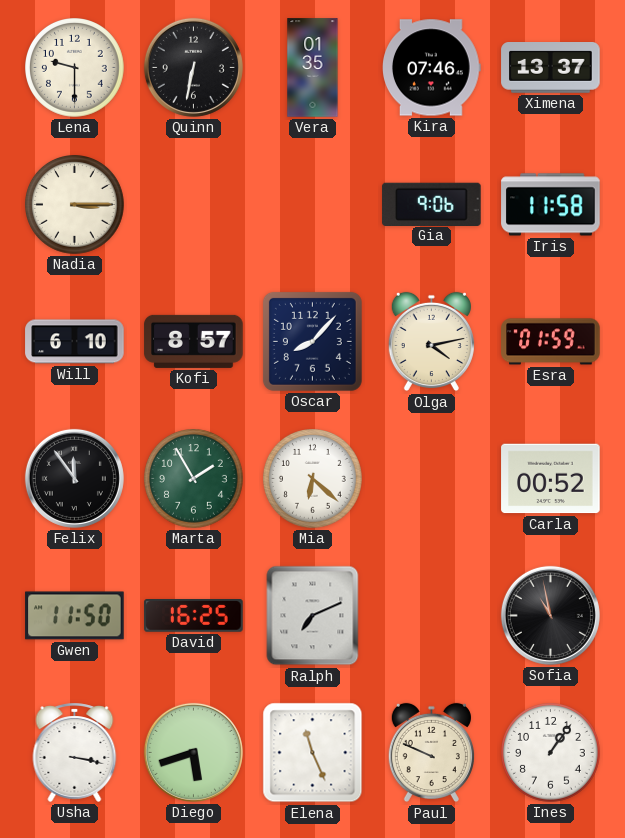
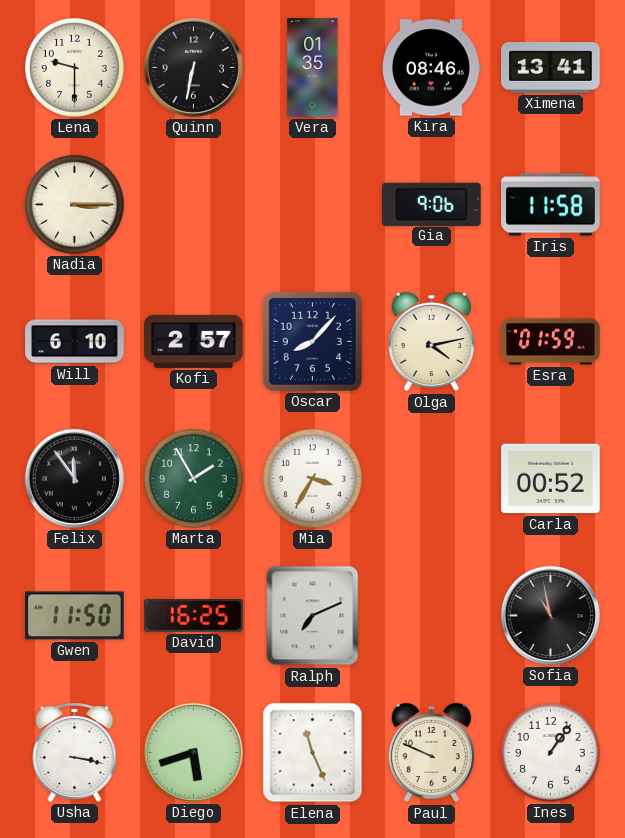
Kira: 07:46 -> 08:46
Ximena: 13:37 -> 13:41
Kofi: 8:57 -> 2:57
Mia: 6:22 -> 3:35
